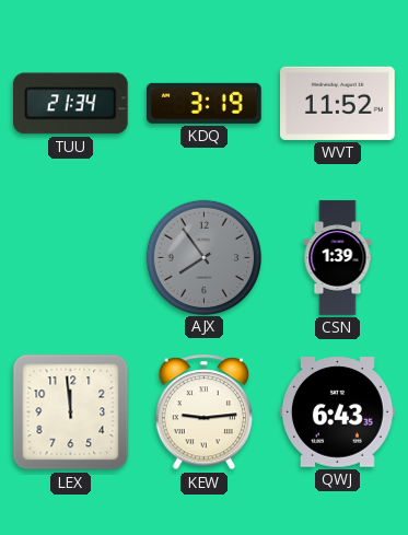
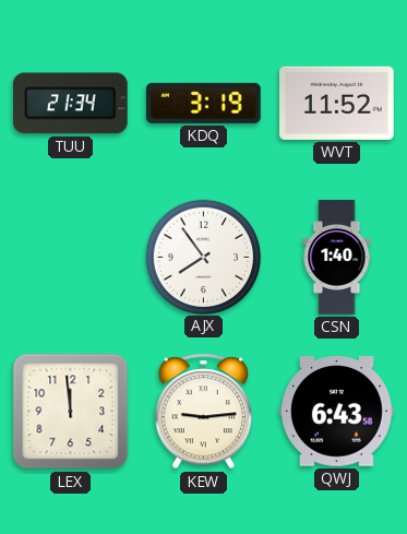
AJX dial: grey -> white
CSN: 1:39 -> 1:40
QWJ: 6:43:35 -> 6:43:58
